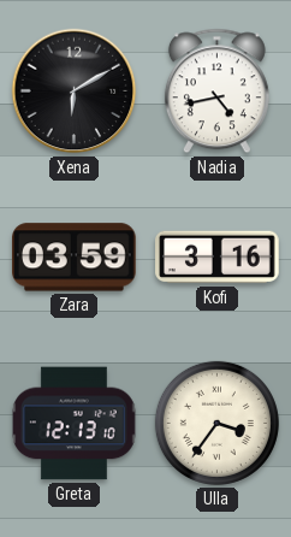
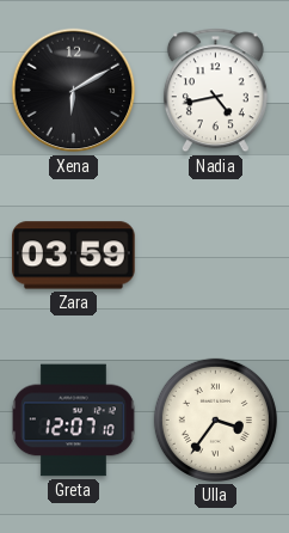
Kofi: 3:16 -> none
Greta: 12:13 -> 12:07
